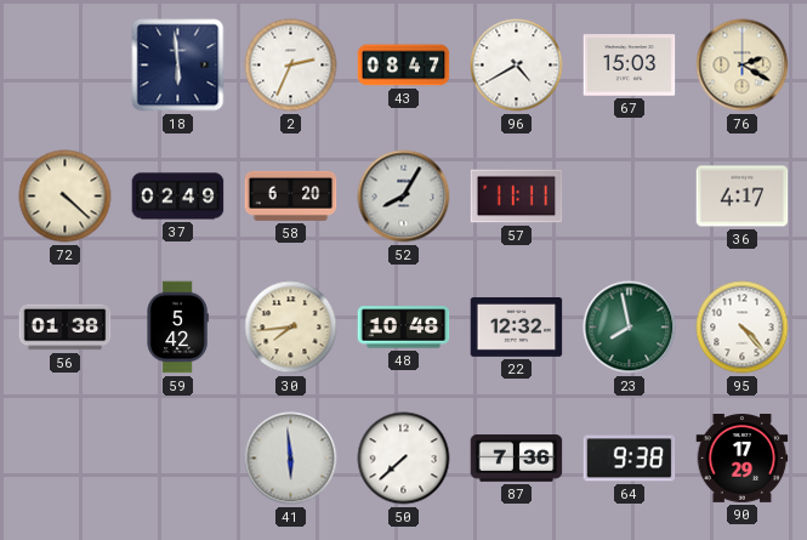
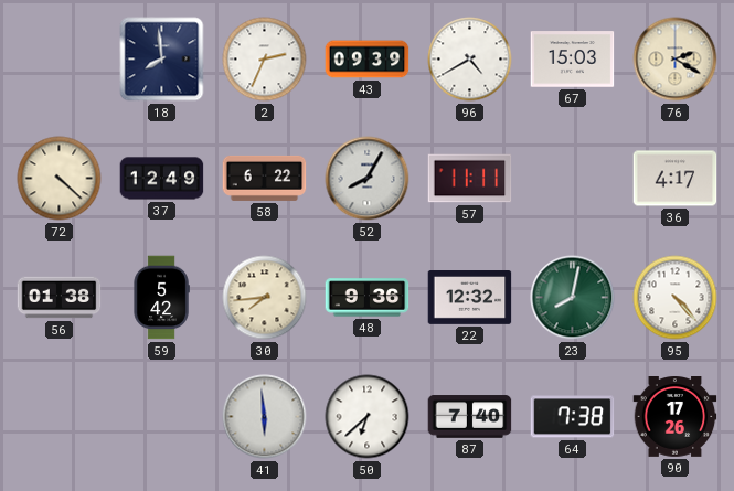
18: 5:59 -> 7:59
43: 08:47 -> 09:39
37: 02:49 -> 12:49
58: 6:20 -> 6:22
48: 10:48 -> 9:36
23: 7:58 -> 8:02
50: 7:38 -> 6:38
87: 7:36 -> 7:40
64: 9:38 -> 7:38
90: 17:29 -> 17:26
